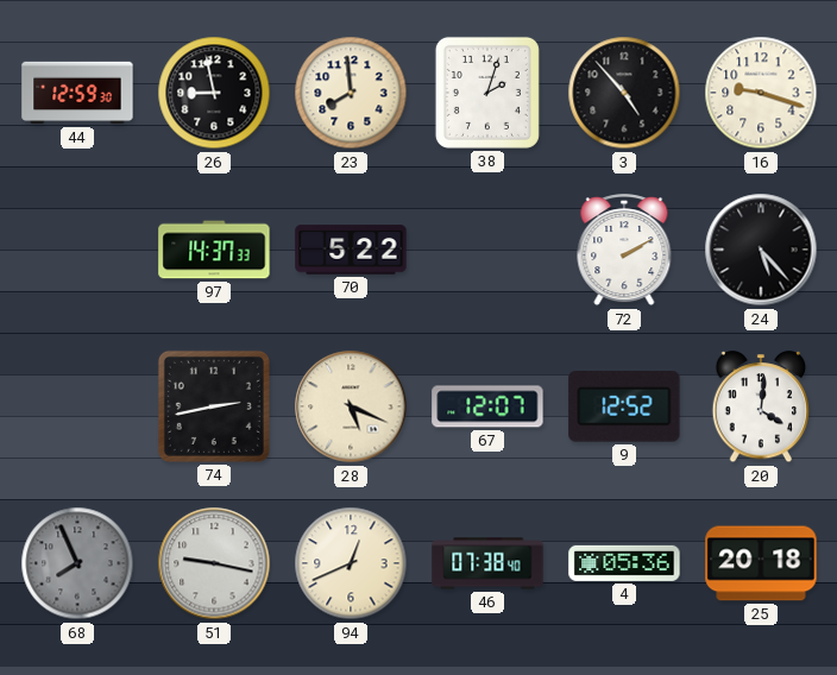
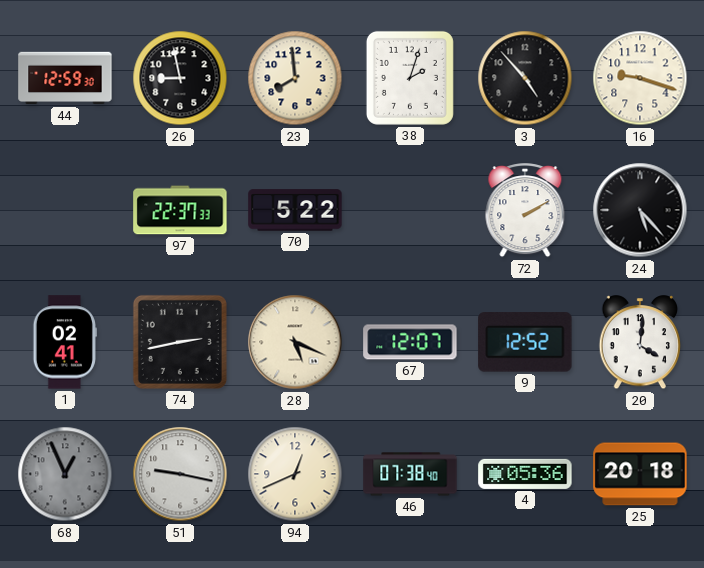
97: 14:37 -> 22:37
1: none -> 02:41
68: 7:56 -> 12:56
